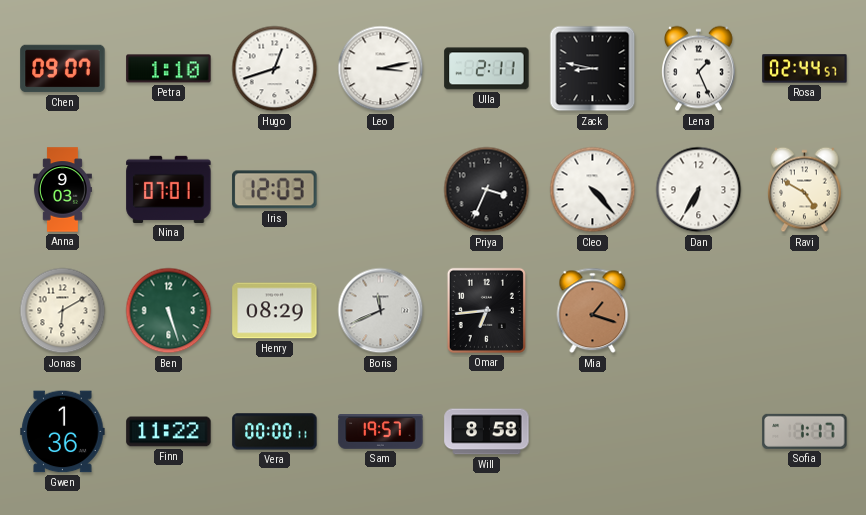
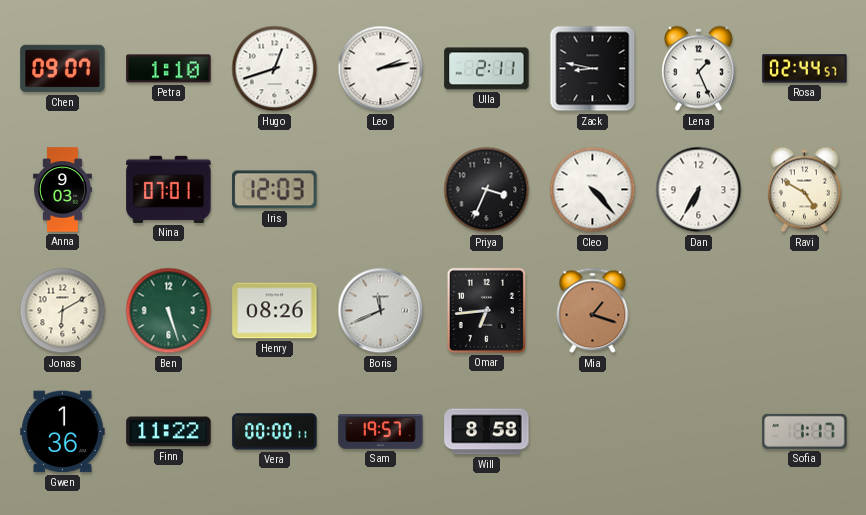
Leo: 3:13 -> 2:13
Henry: 08:29 -> 08:26
